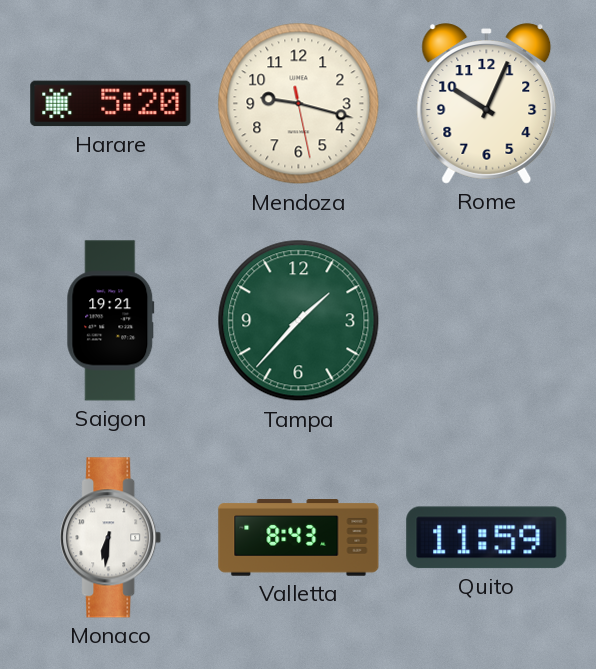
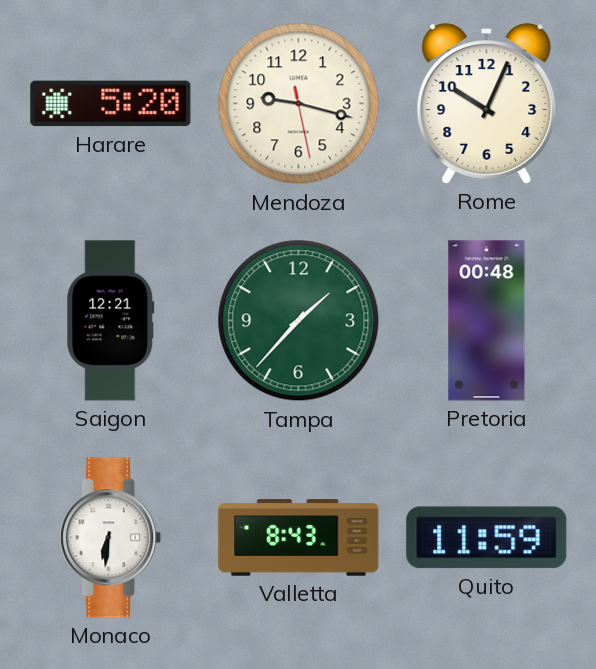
Saigon: 19:21 -> 12:21
Pretoria: none -> 00:48
